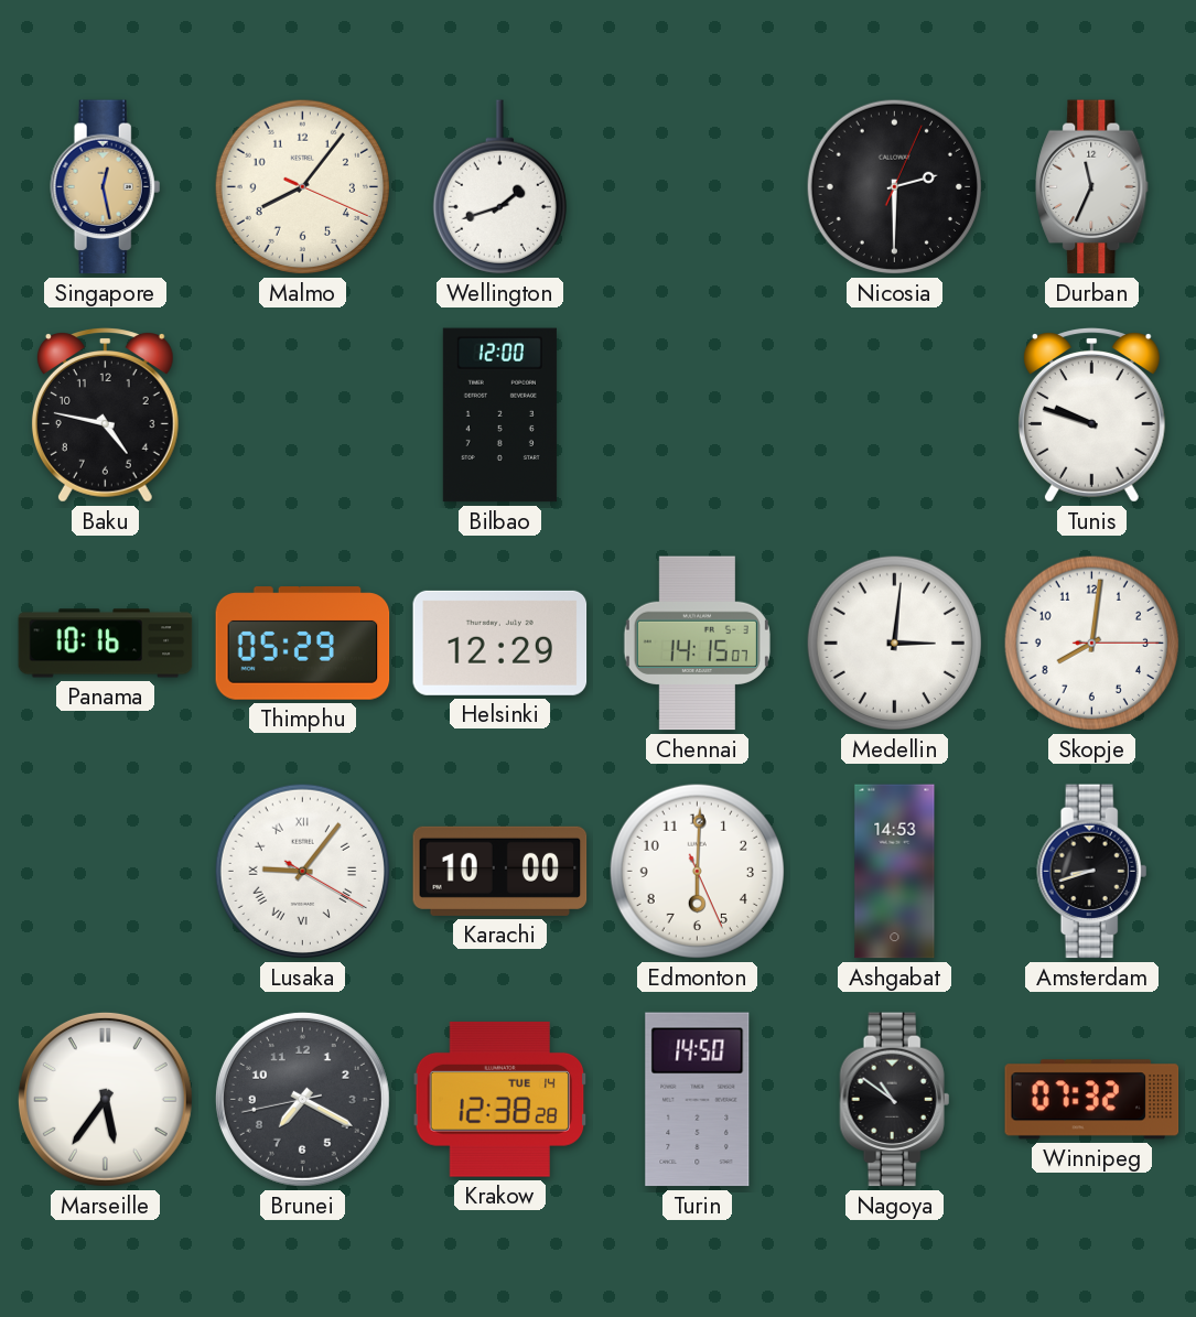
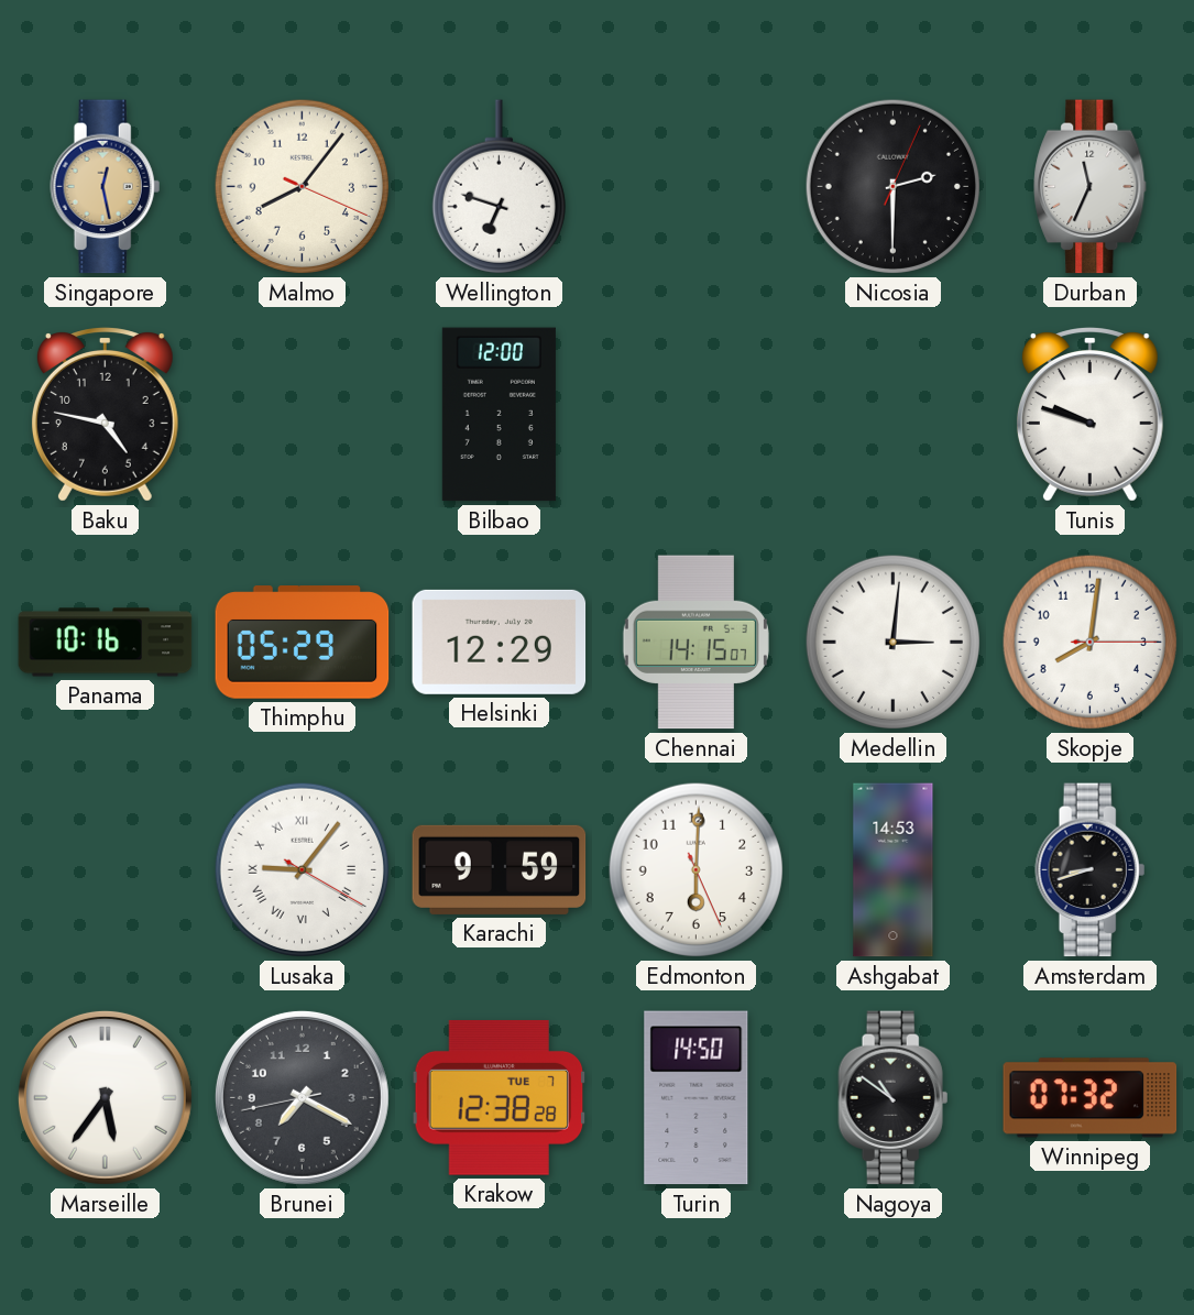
Wellington: 1:42 -> 6:48
Karachi: 10:00 -> 9:59
Krakow date: TUE 14 -> TUE 7
